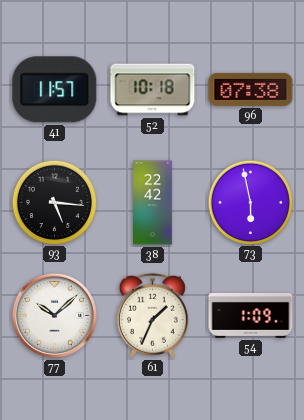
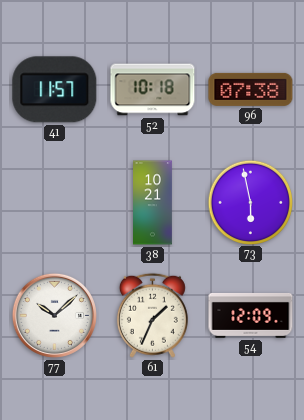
93: 5:16 -> none
38: 22:42 -> 10:21
54: 1:09 -> 12:09
